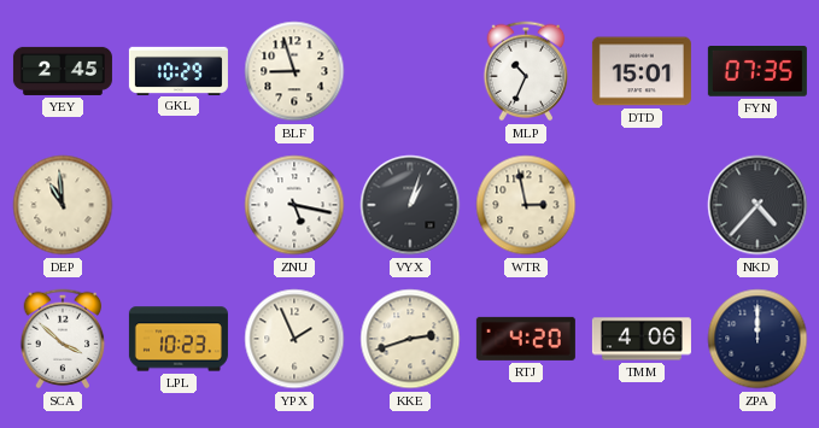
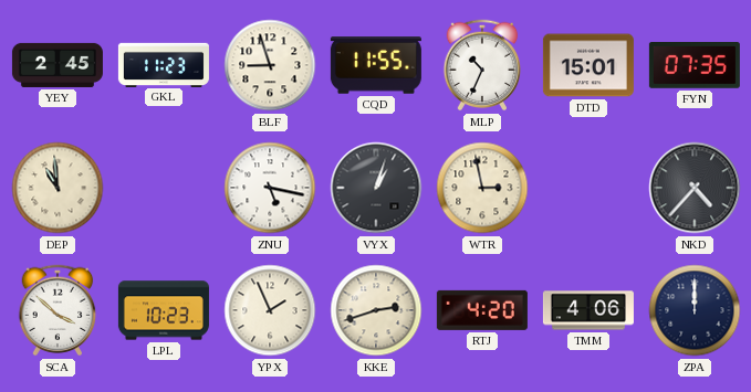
GKL: 10:29 -> 11:23
CQD: none -> 11:55
